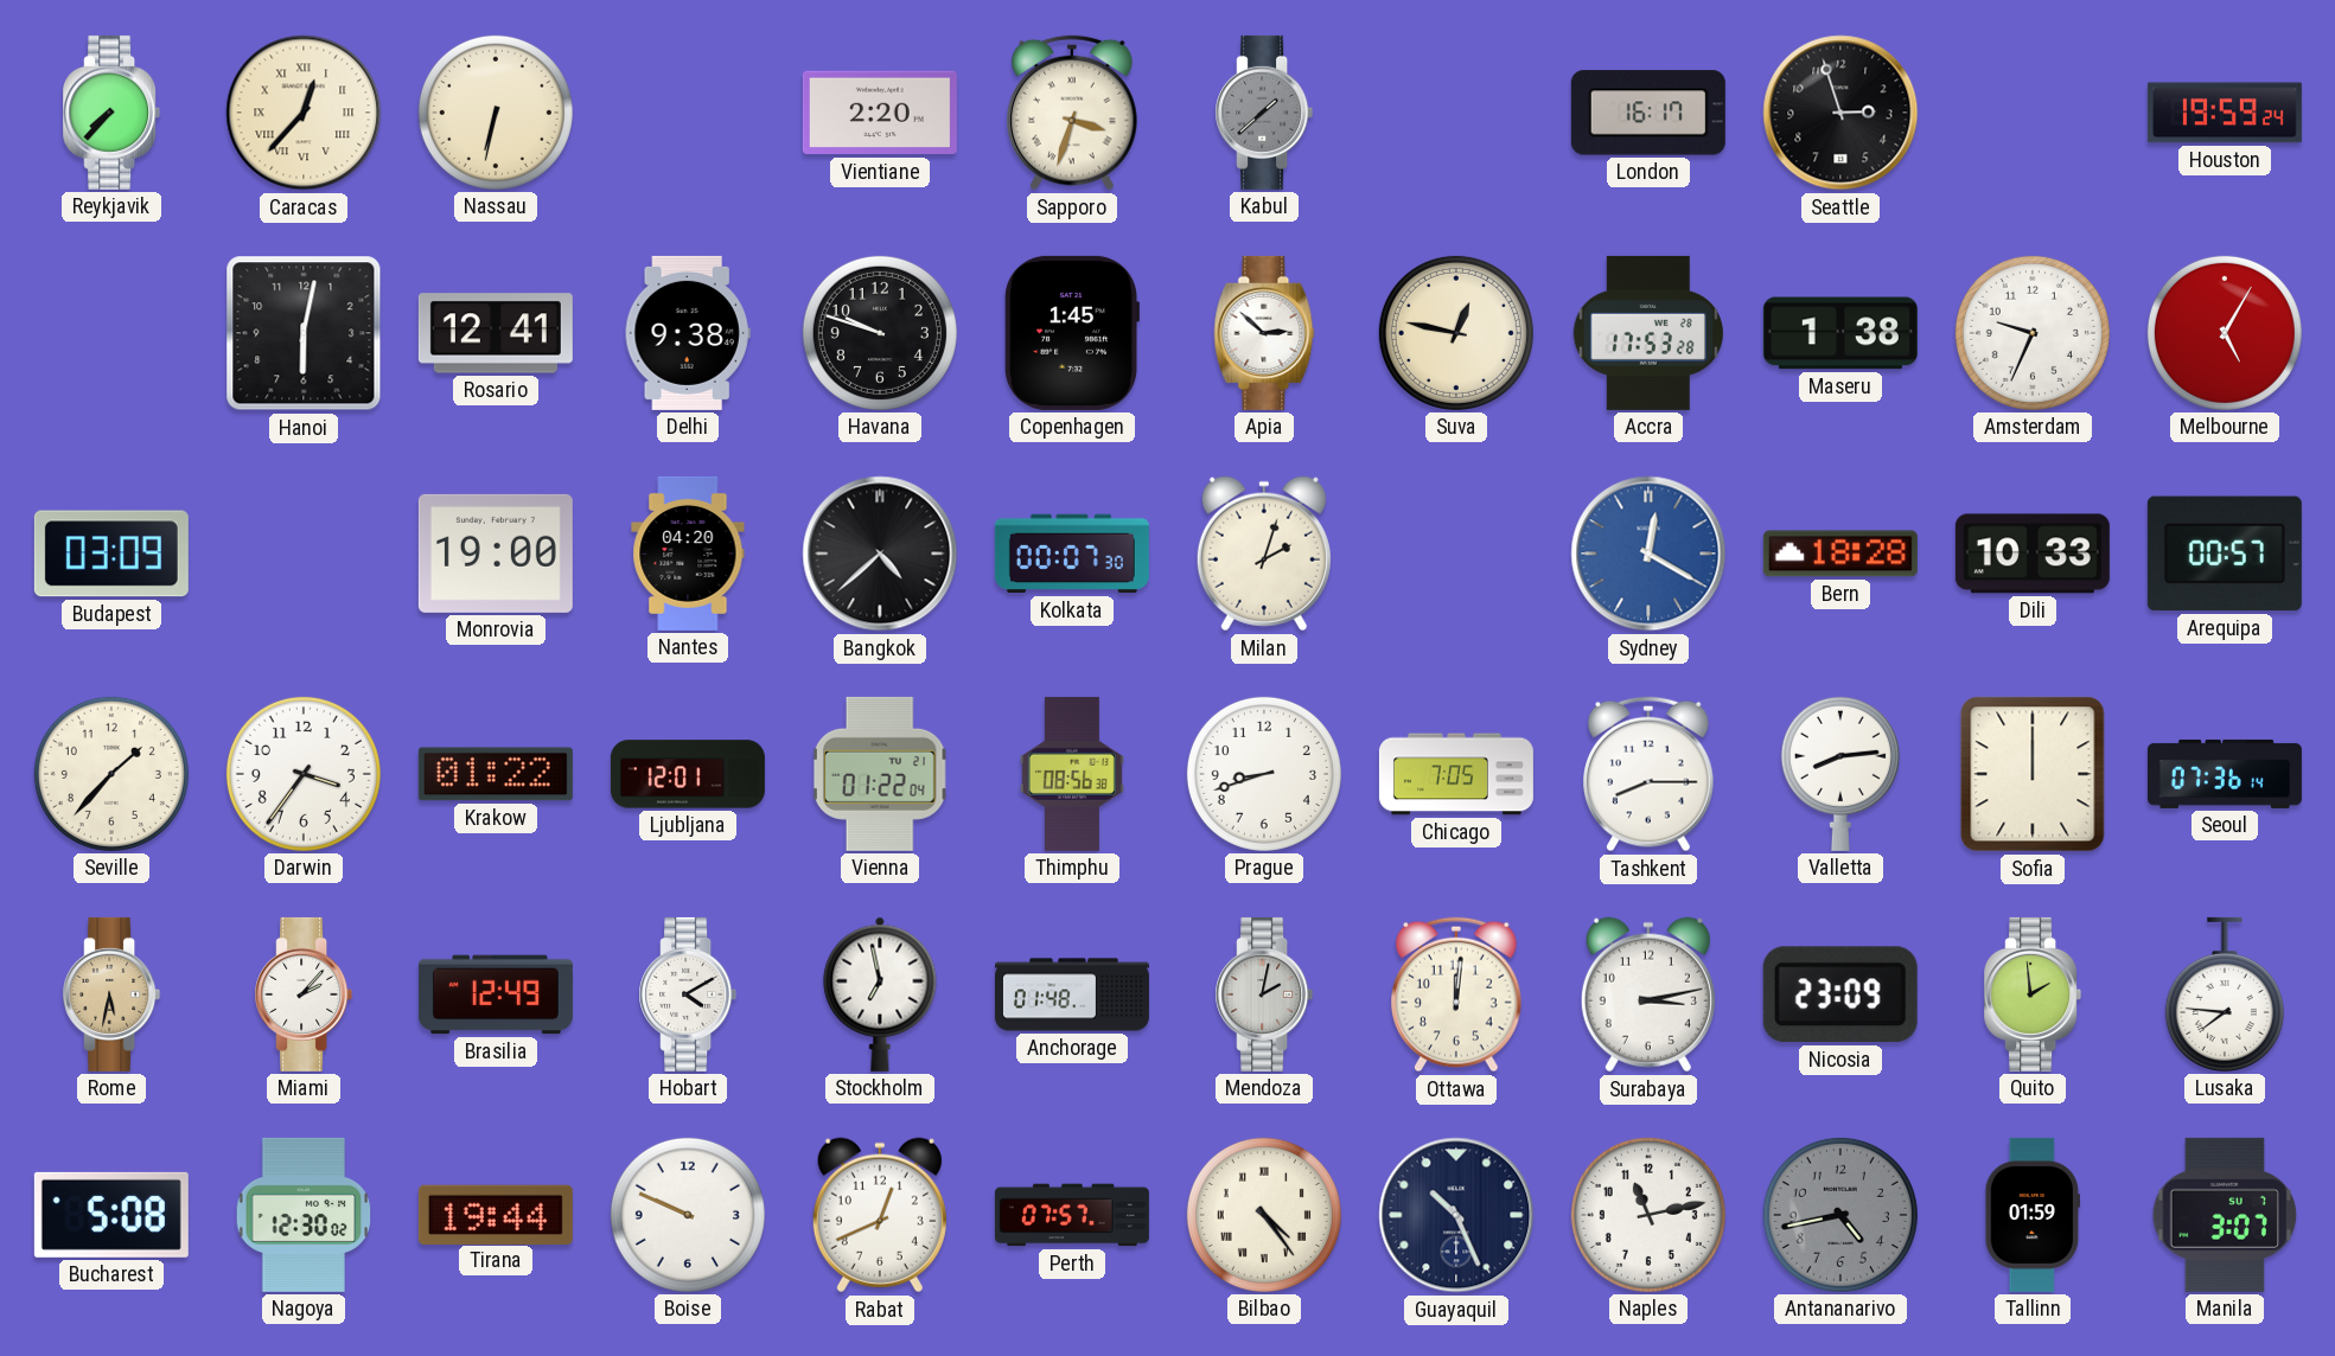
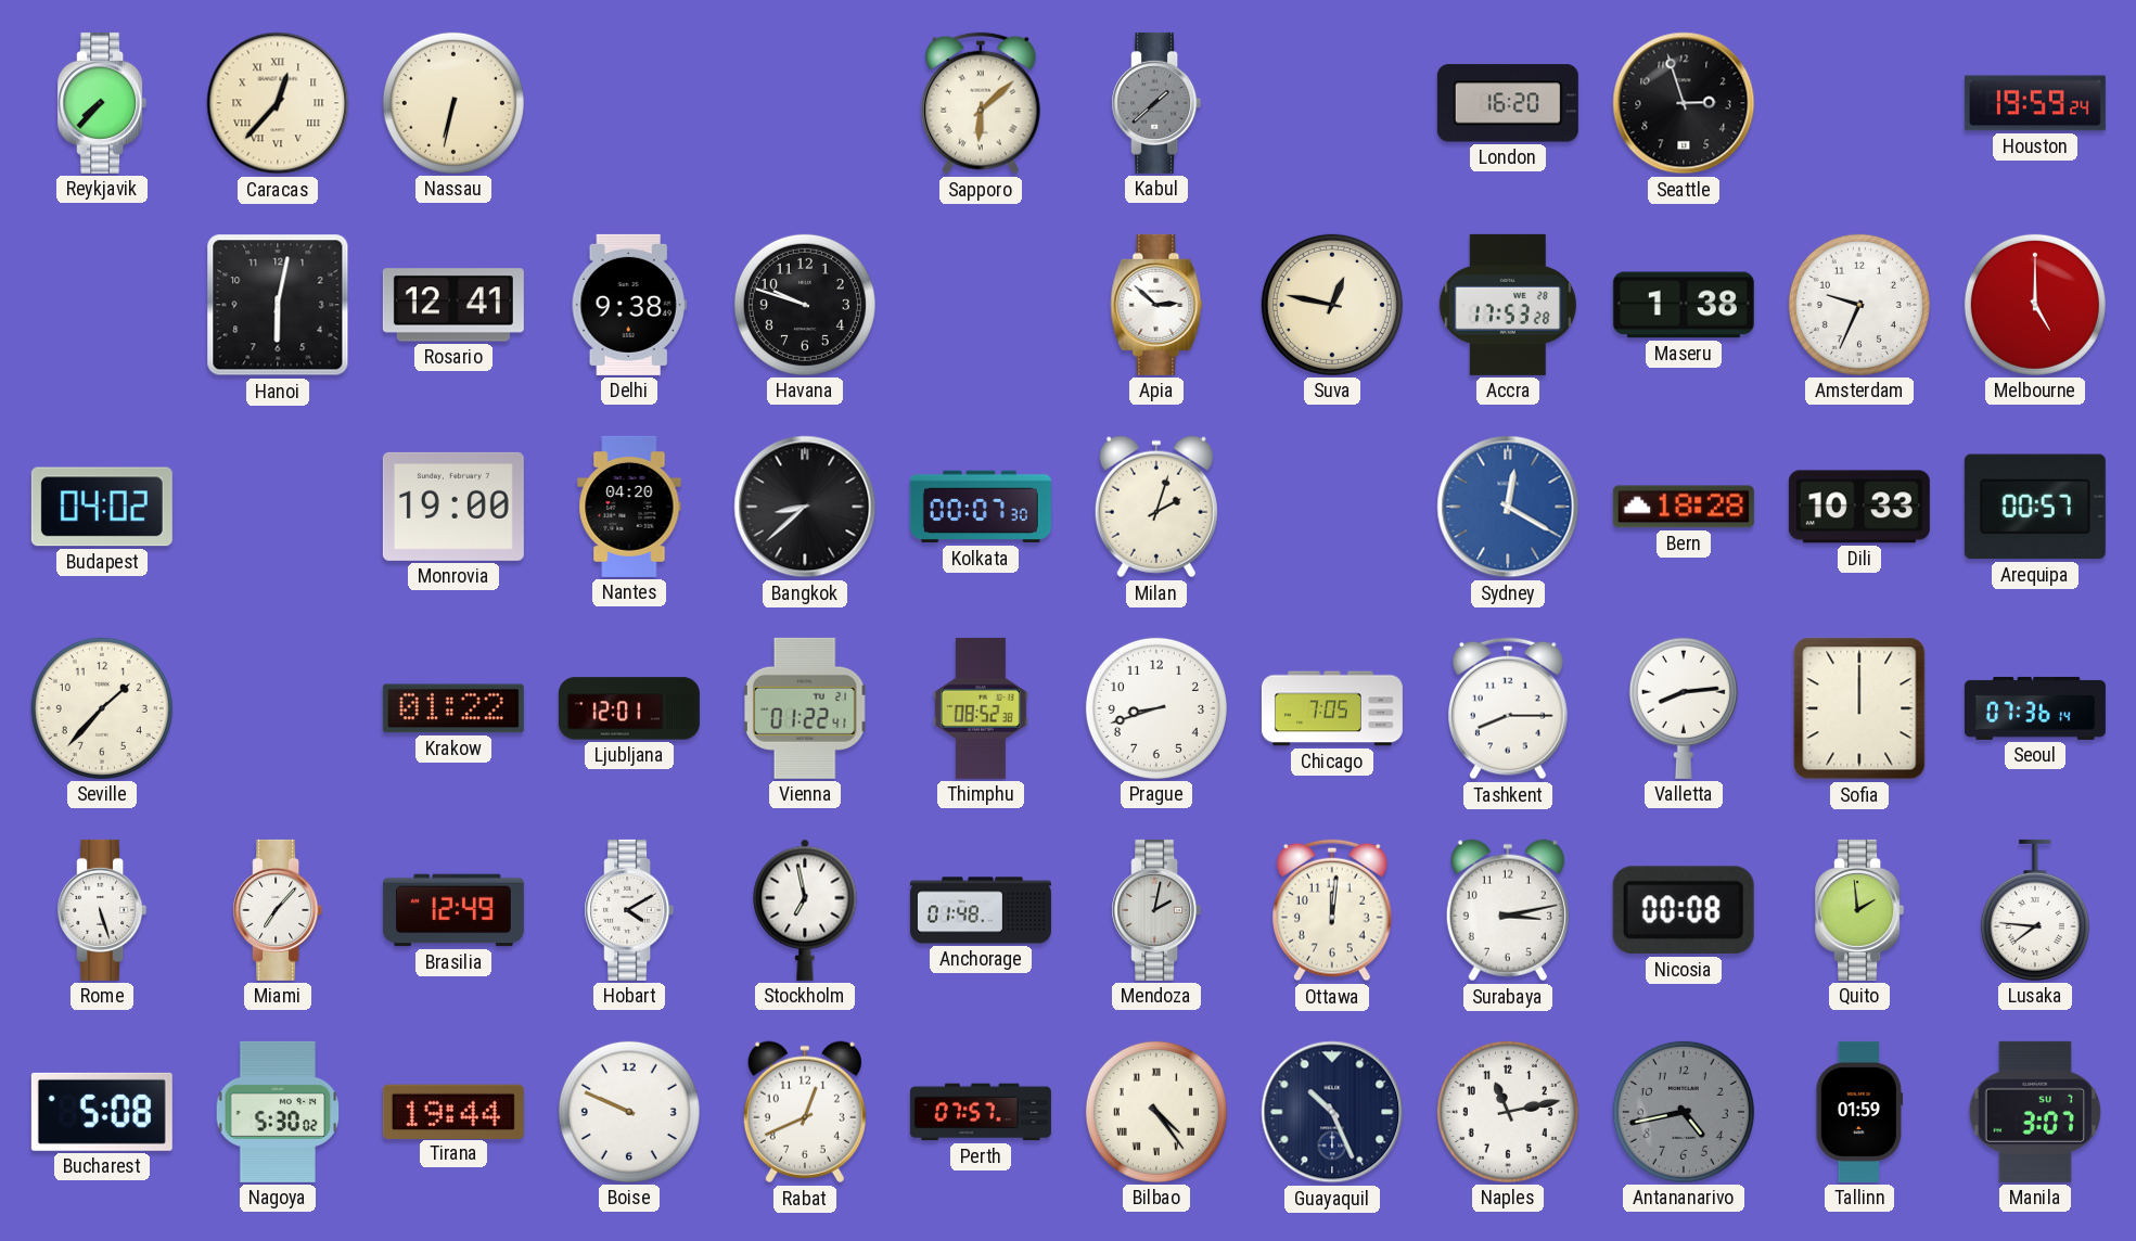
Vientiane: 2:20 -> none
Sapporo: 3:33 -> 6:08
London: 16:17 -> 16:20
Copenhagen: 1:45 -> none
Melbourne: 5:05 -> 5:00
Budapest: 03:09 -> 04:02
Bangkok: 4:38 -> 8:38
Darwin: 3:36 -> none
Vienna: 01:22:04 -> 01:22:41
Thimphu: 08:56 -> 08:52
Rome: 5:32 -> 5:27
Rome dial: champagne -> white
Miami: 2:07 -> 7:07
Nicosia: 23:09 -> 00:08
Nagoya: 12:30 -> 5:30
